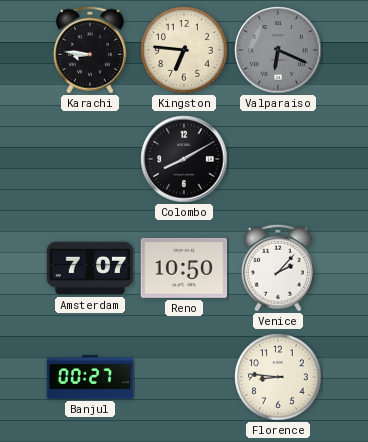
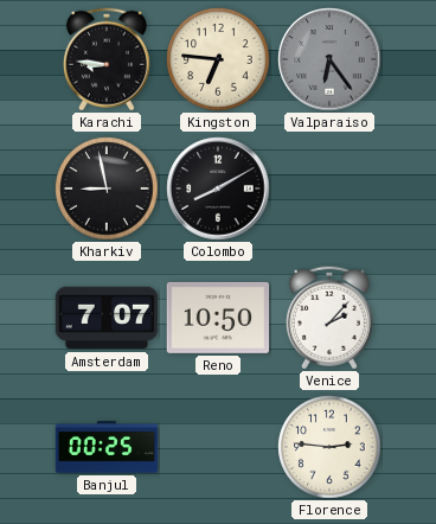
Valparaiso: 6:19 -> 6:24
Kharkiv: none -> 8:58
Banjul: 00:27 -> 00:25
Florence: 8:46 -> 2:46
